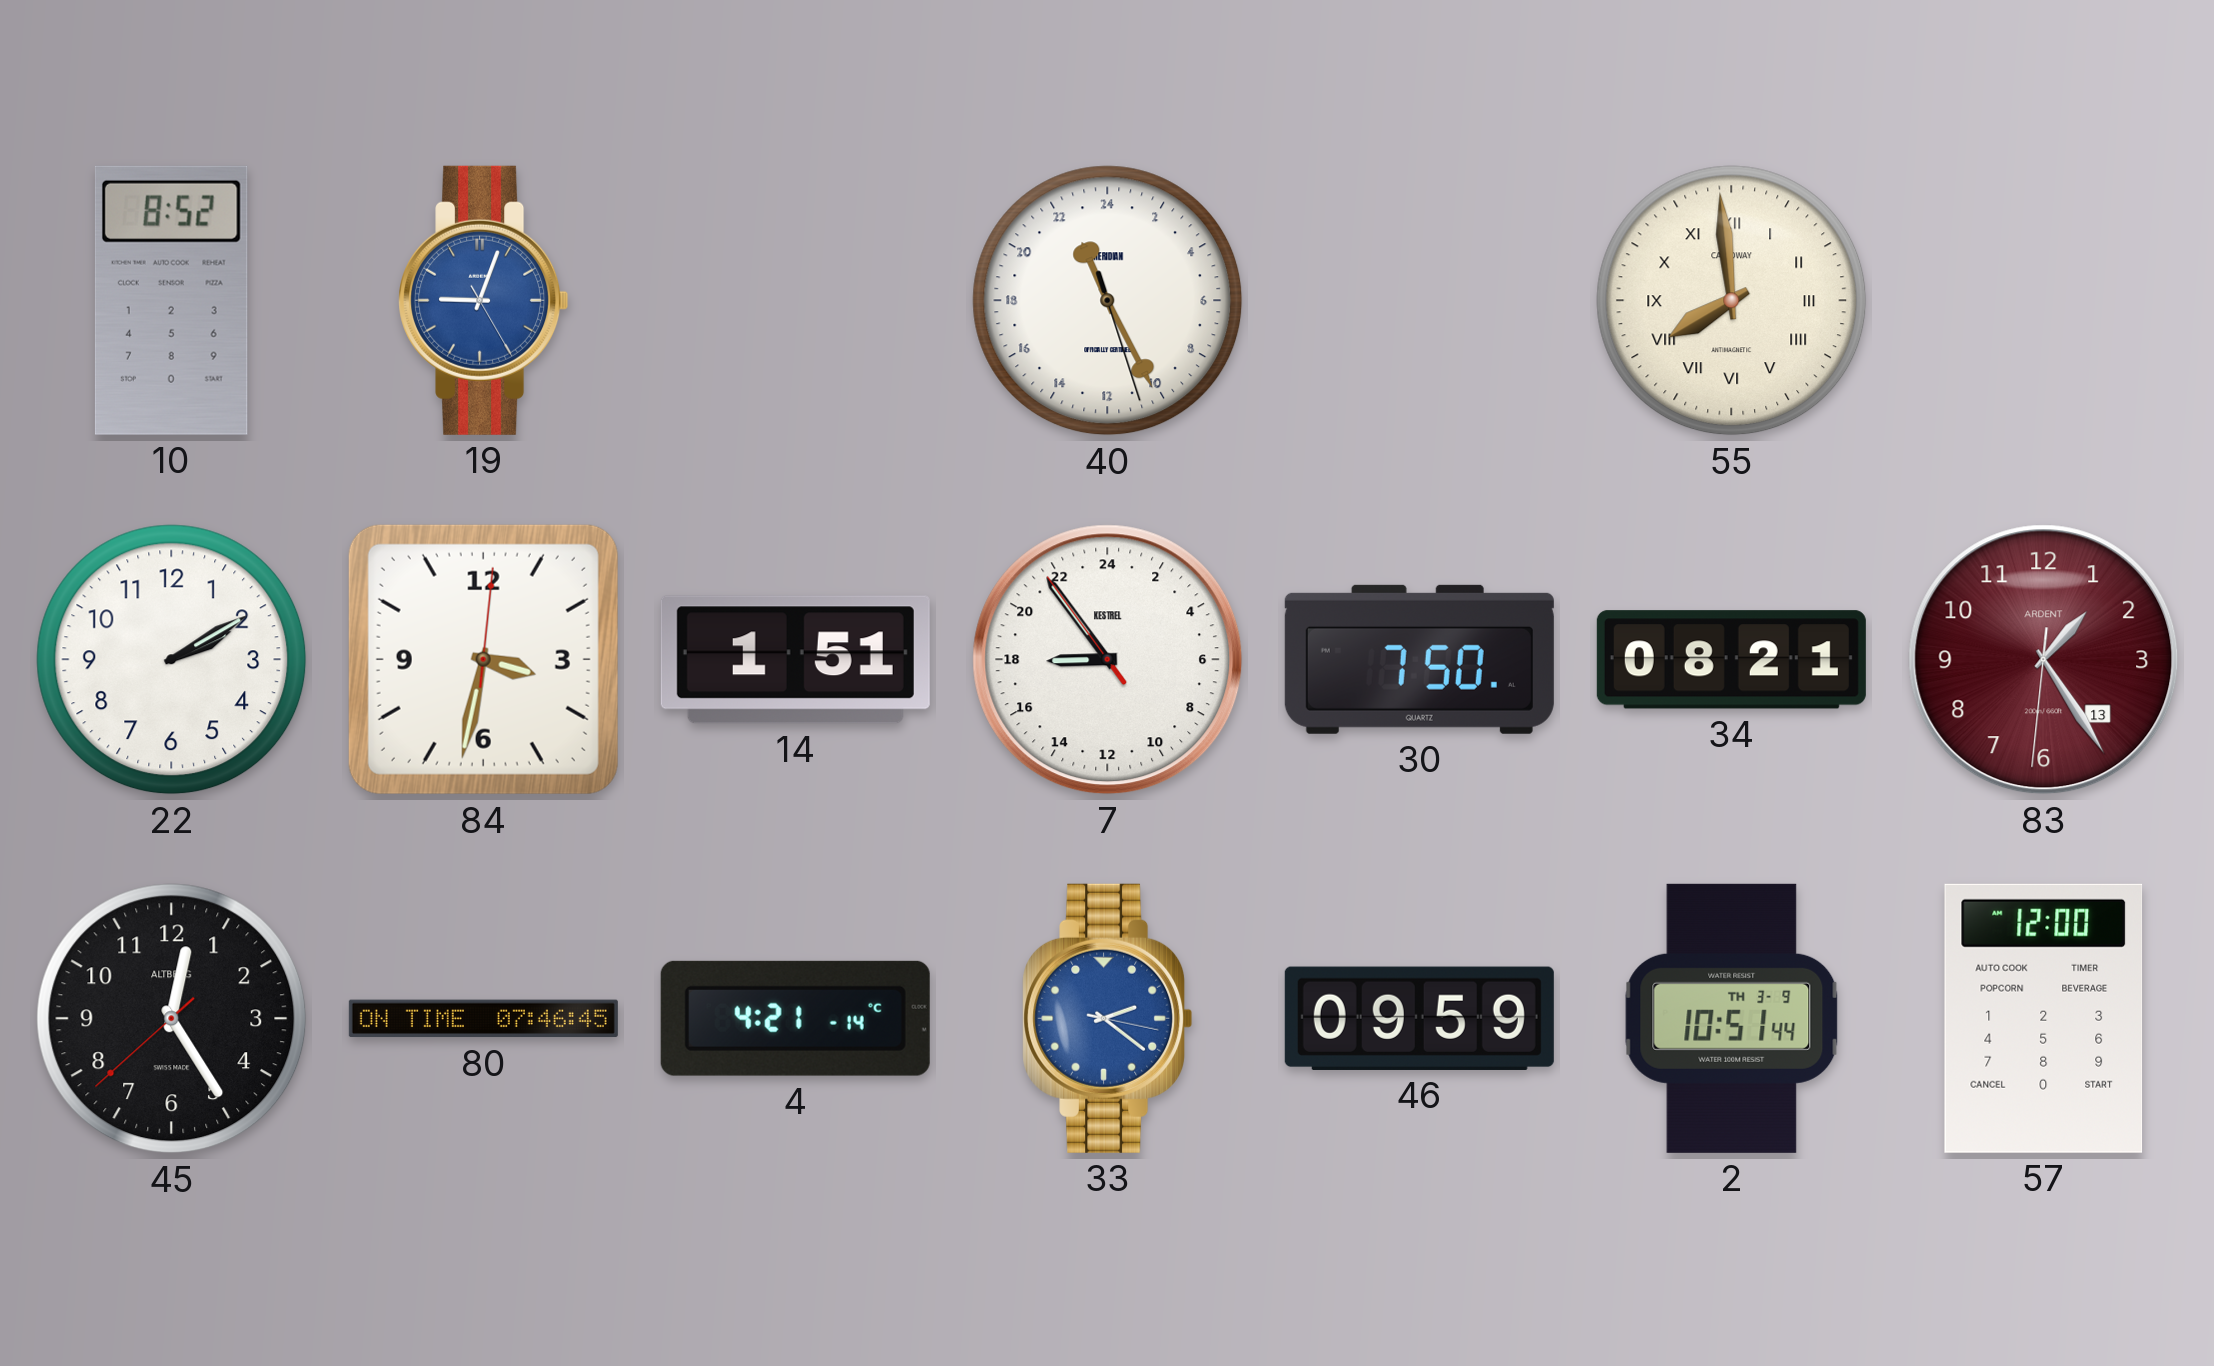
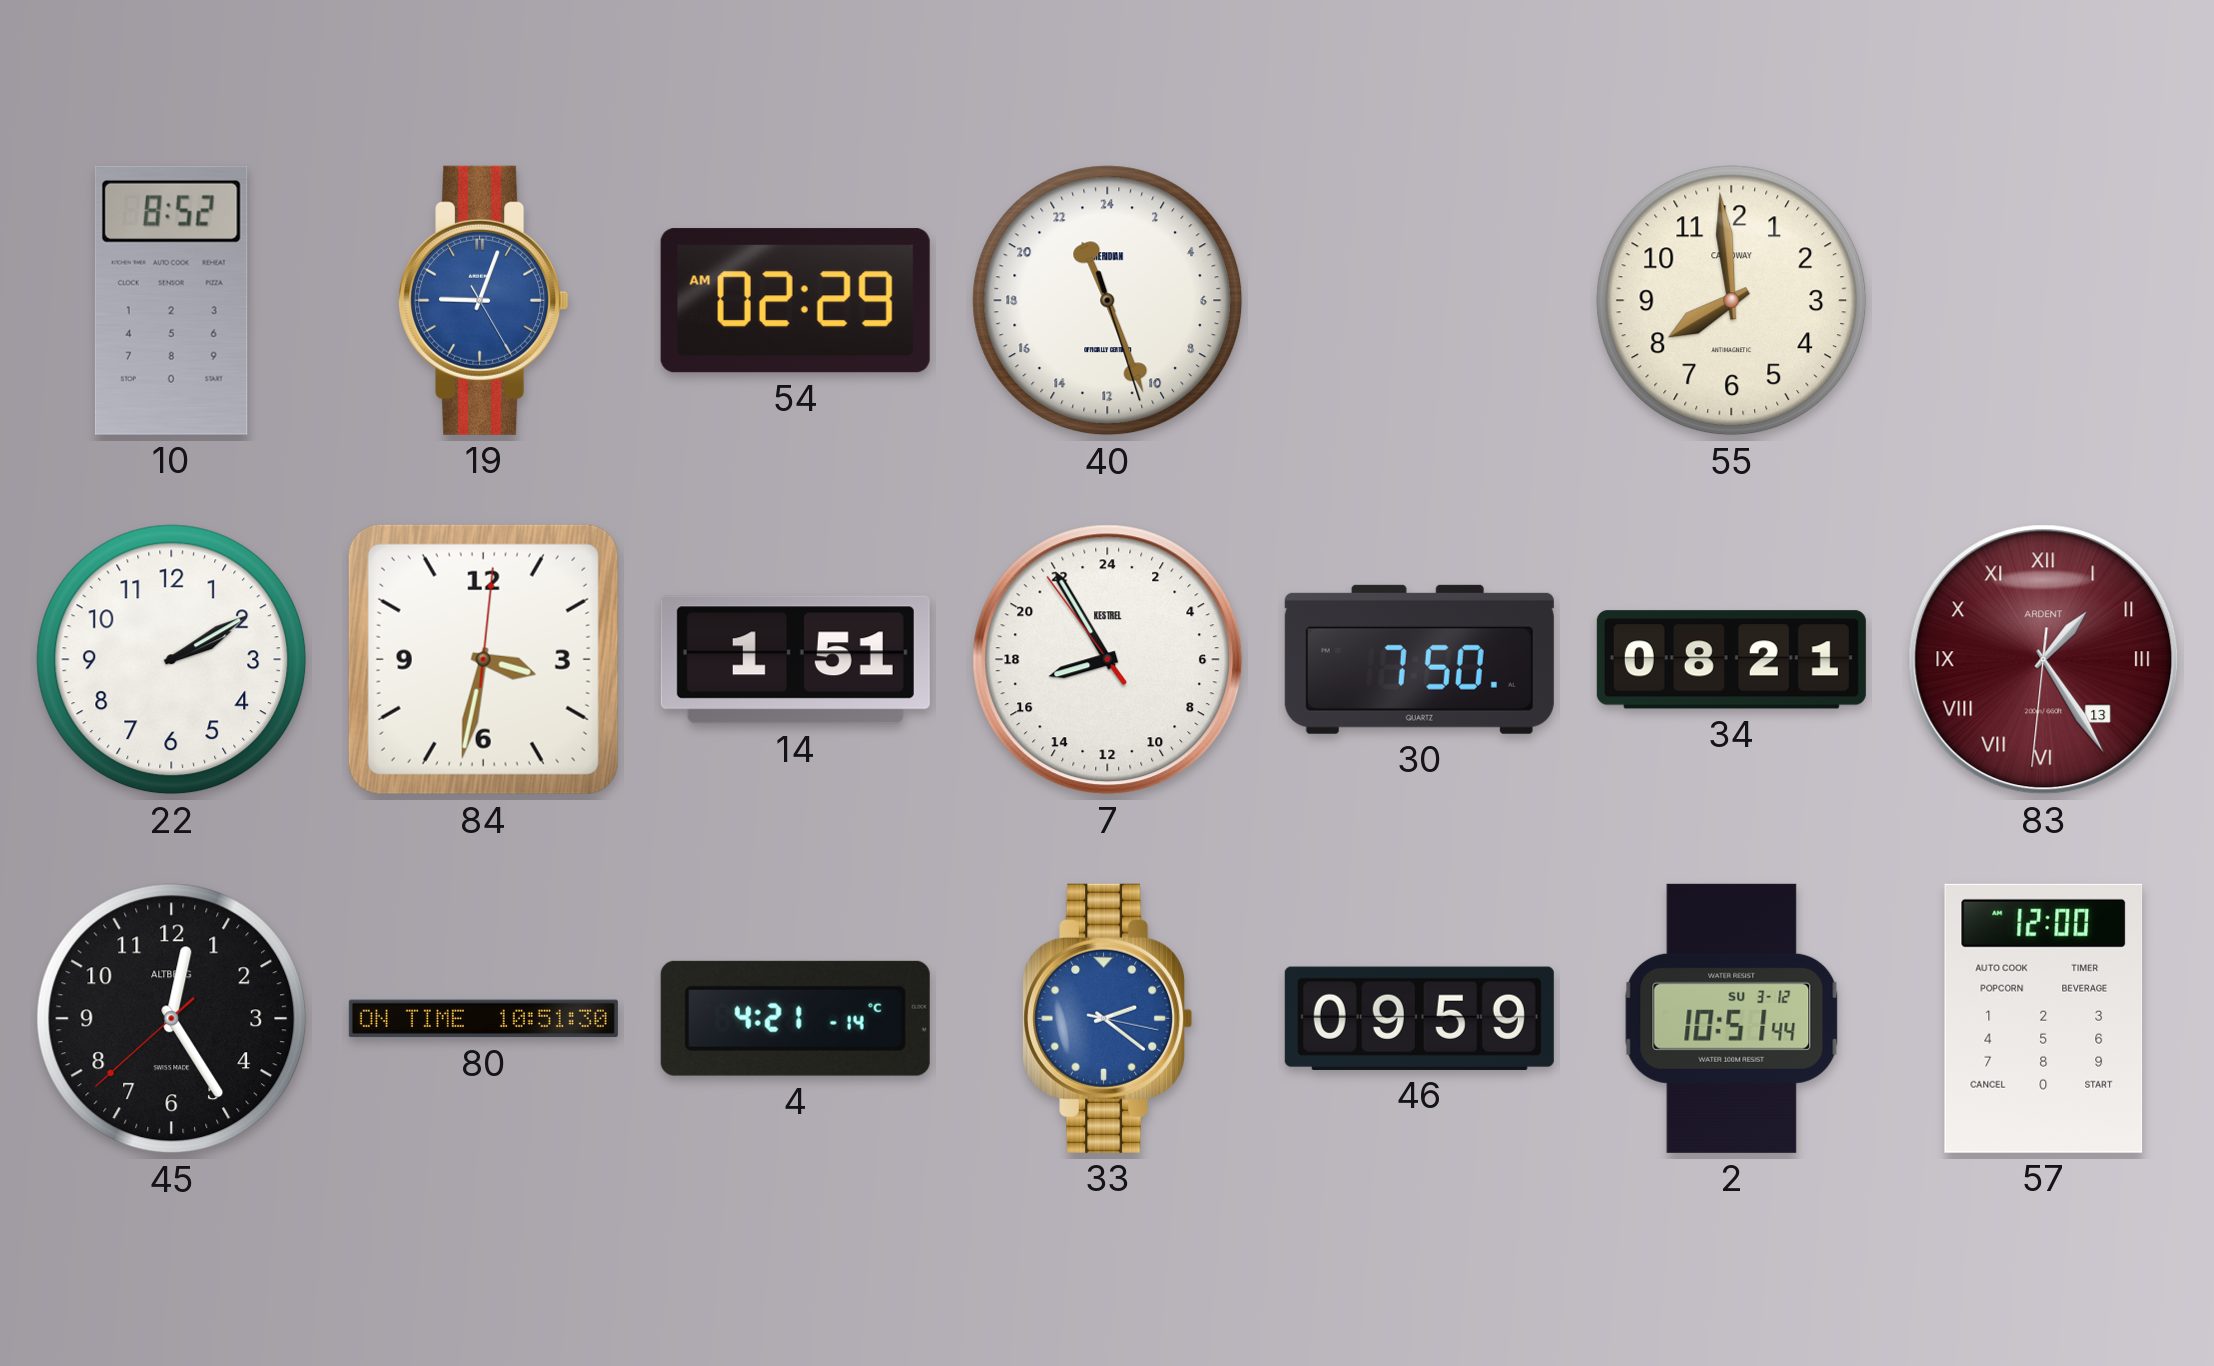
54: none -> 02:29
40: 22:25 -> 22:26
55 numerals: Roman -> Arabic
7: 17:53 -> 16:54
83 numerals: Arabic -> Roman
80: 07:46 -> 10:51
2 date: TH 3-9 -> SU 3-12
